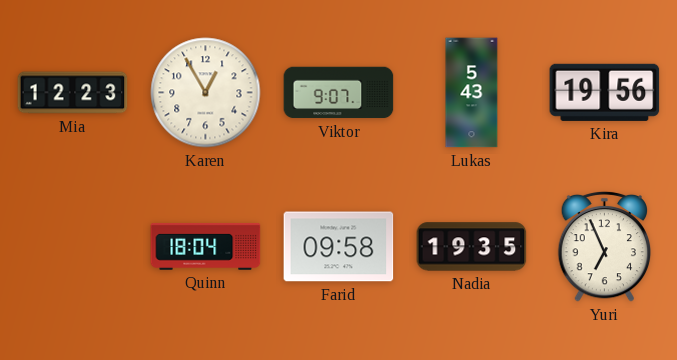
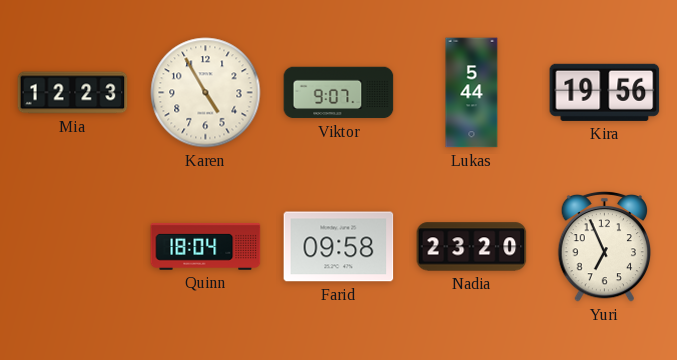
Karen: 12:55 -> 4:55
Lukas: 5:43 -> 5:44
Nadia: 19:35 -> 23:20
